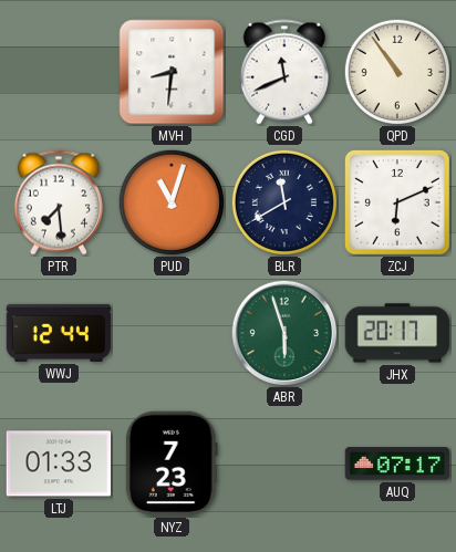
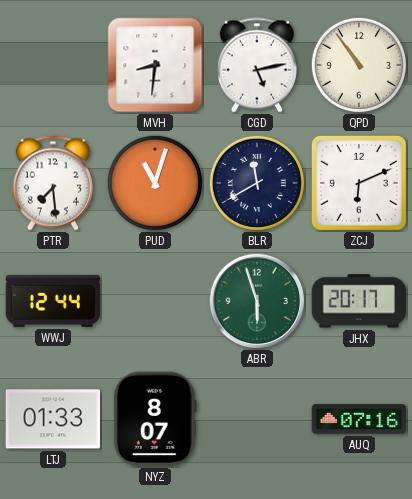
CGD: 11:41 -> 5:13
NYZ: 7:23 -> 8:07
AUQ: 07:17 -> 07:16
